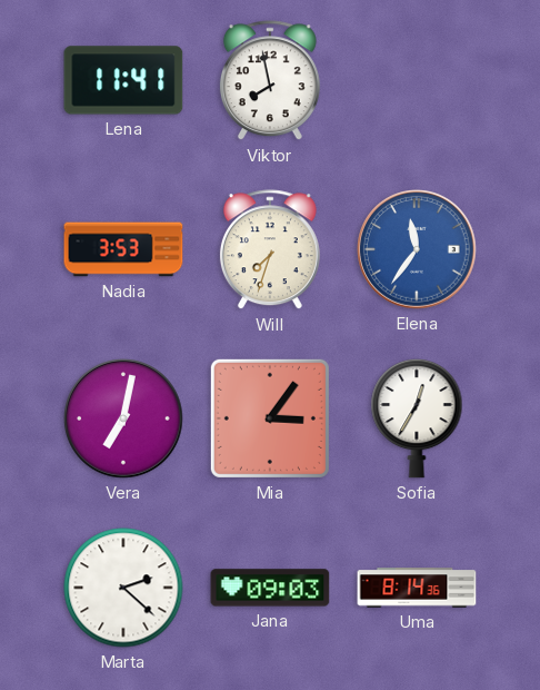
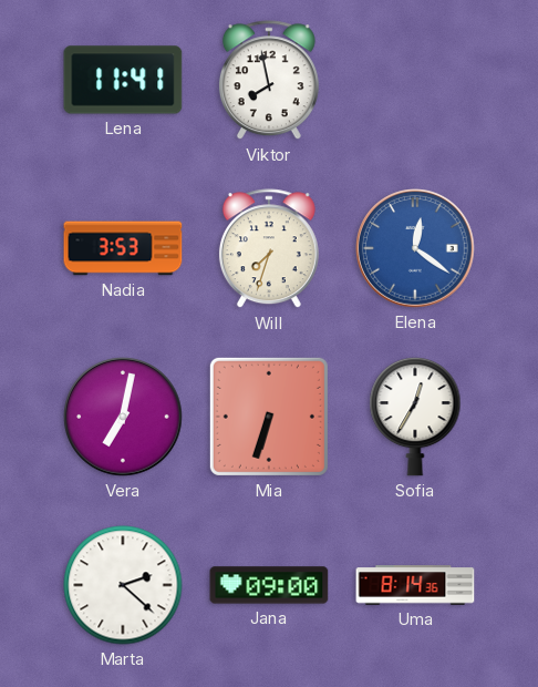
Elena: 11:36 -> 12:21
Mia: 3:06 -> 6:33
Jana: 09:03 -> 09:00
